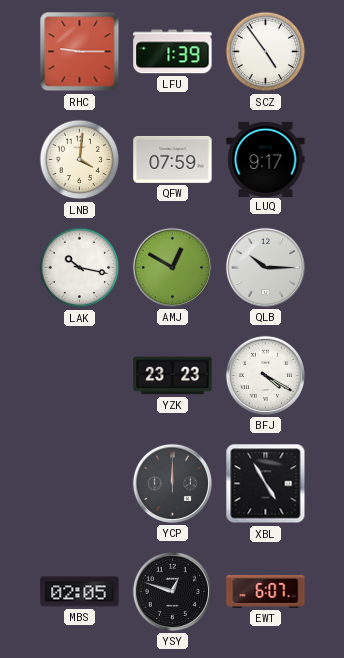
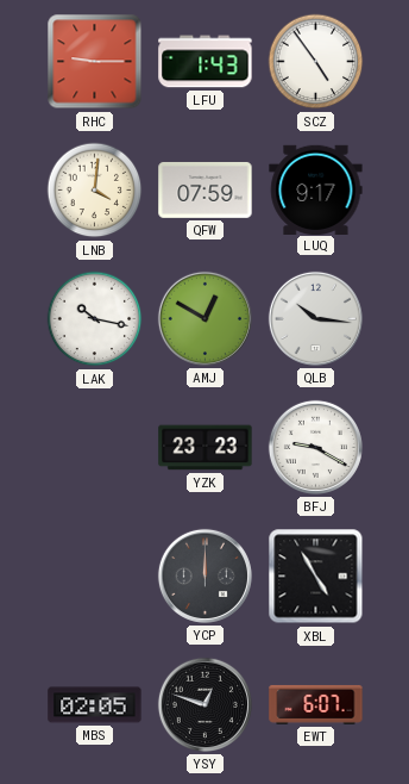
LFU: 1:39 -> 1:43
QLB: 10:15 -> 10:16
BFJ: 4:20 -> 9:20
